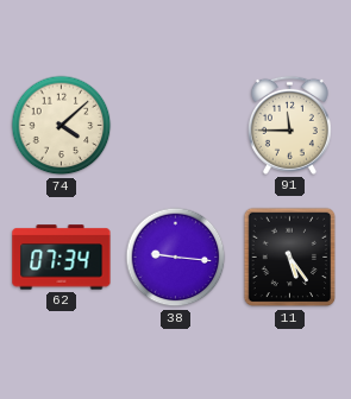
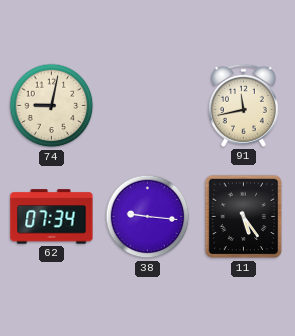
74: 4:08 -> 9:02
91: 11:45 -> 11:43
